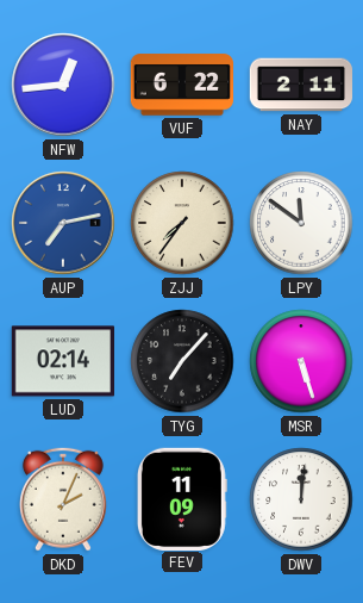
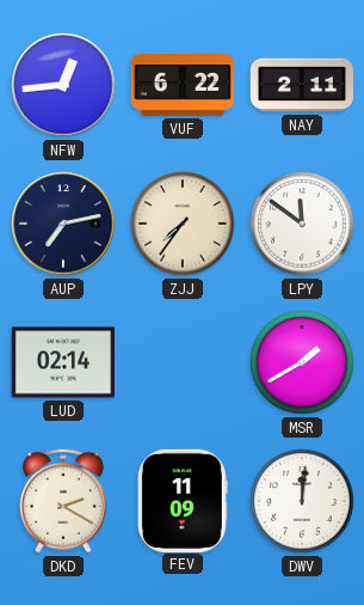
AUP dial: blue -> navy
TYG: 7:07 -> none
MSR: 5:27 -> 1:40
DKD: 2:04 -> 2:20
